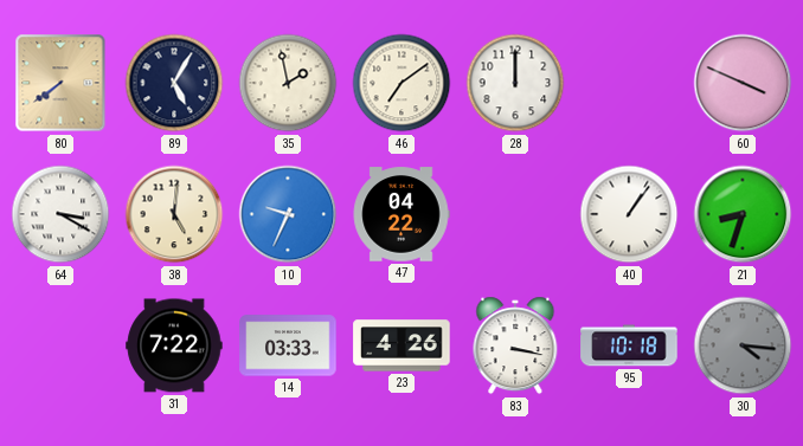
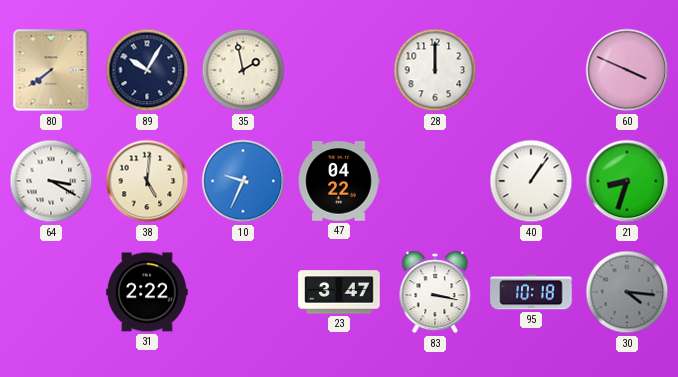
89: 5:05 -> 10:05
46: 7:09 -> none
31: 7:22 -> 2:22
14: 03:33 -> none
23: 4:26 -> 3:47
